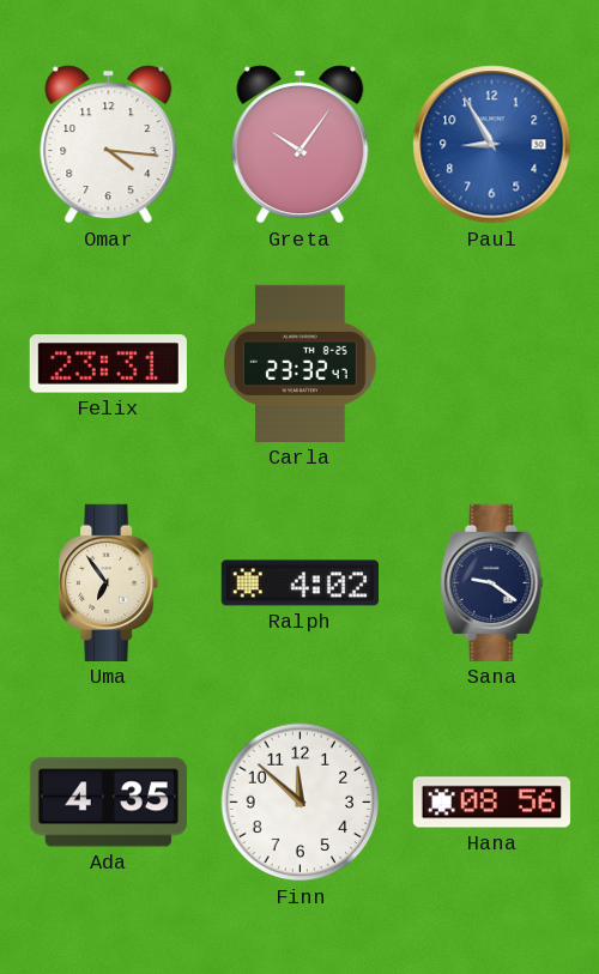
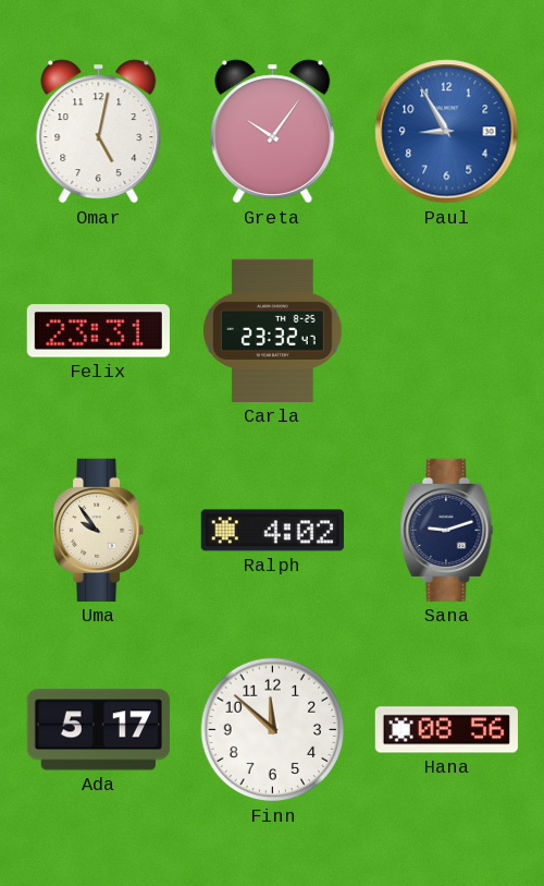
Omar: 4:16 -> 5:02
Uma: 6:54 -> 9:54
Sana: 9:21 -> 9:12
Ada: 4:35 -> 5:17
